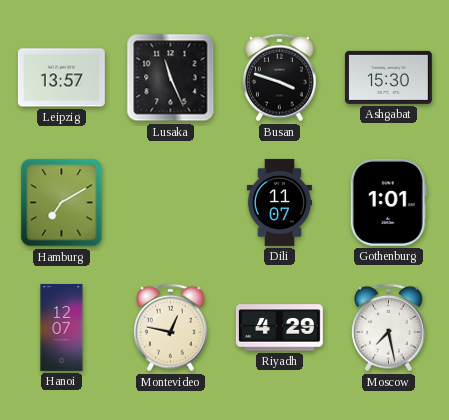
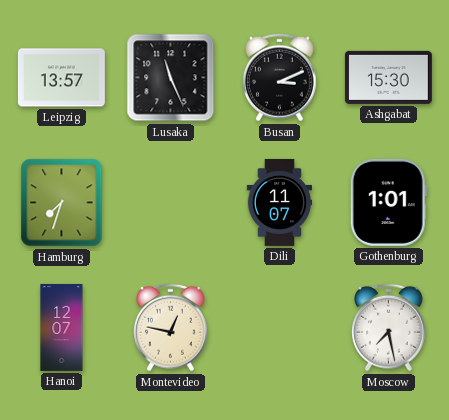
Busan: 3:48 -> 3:11
Hamburg: 7:10 -> 7:33
Riyadh: 4:29 -> none
